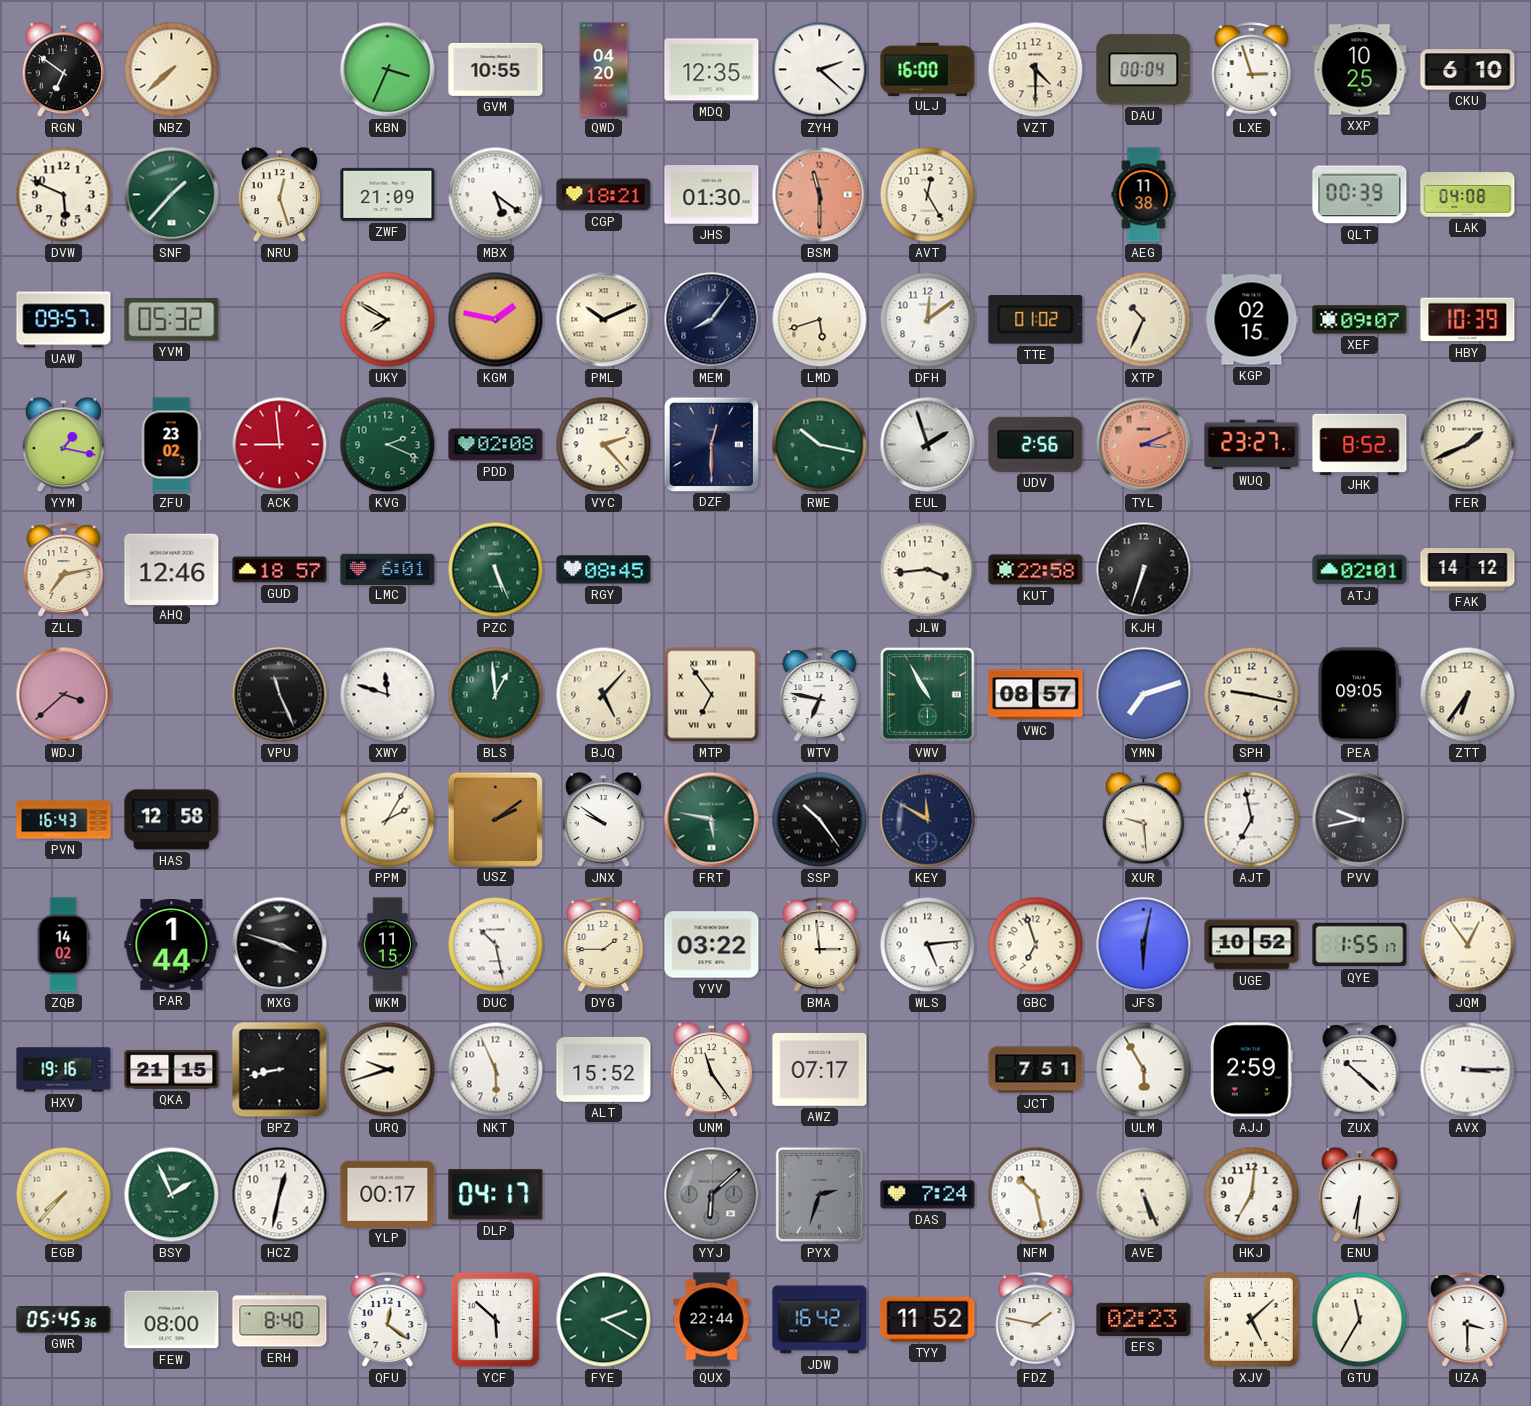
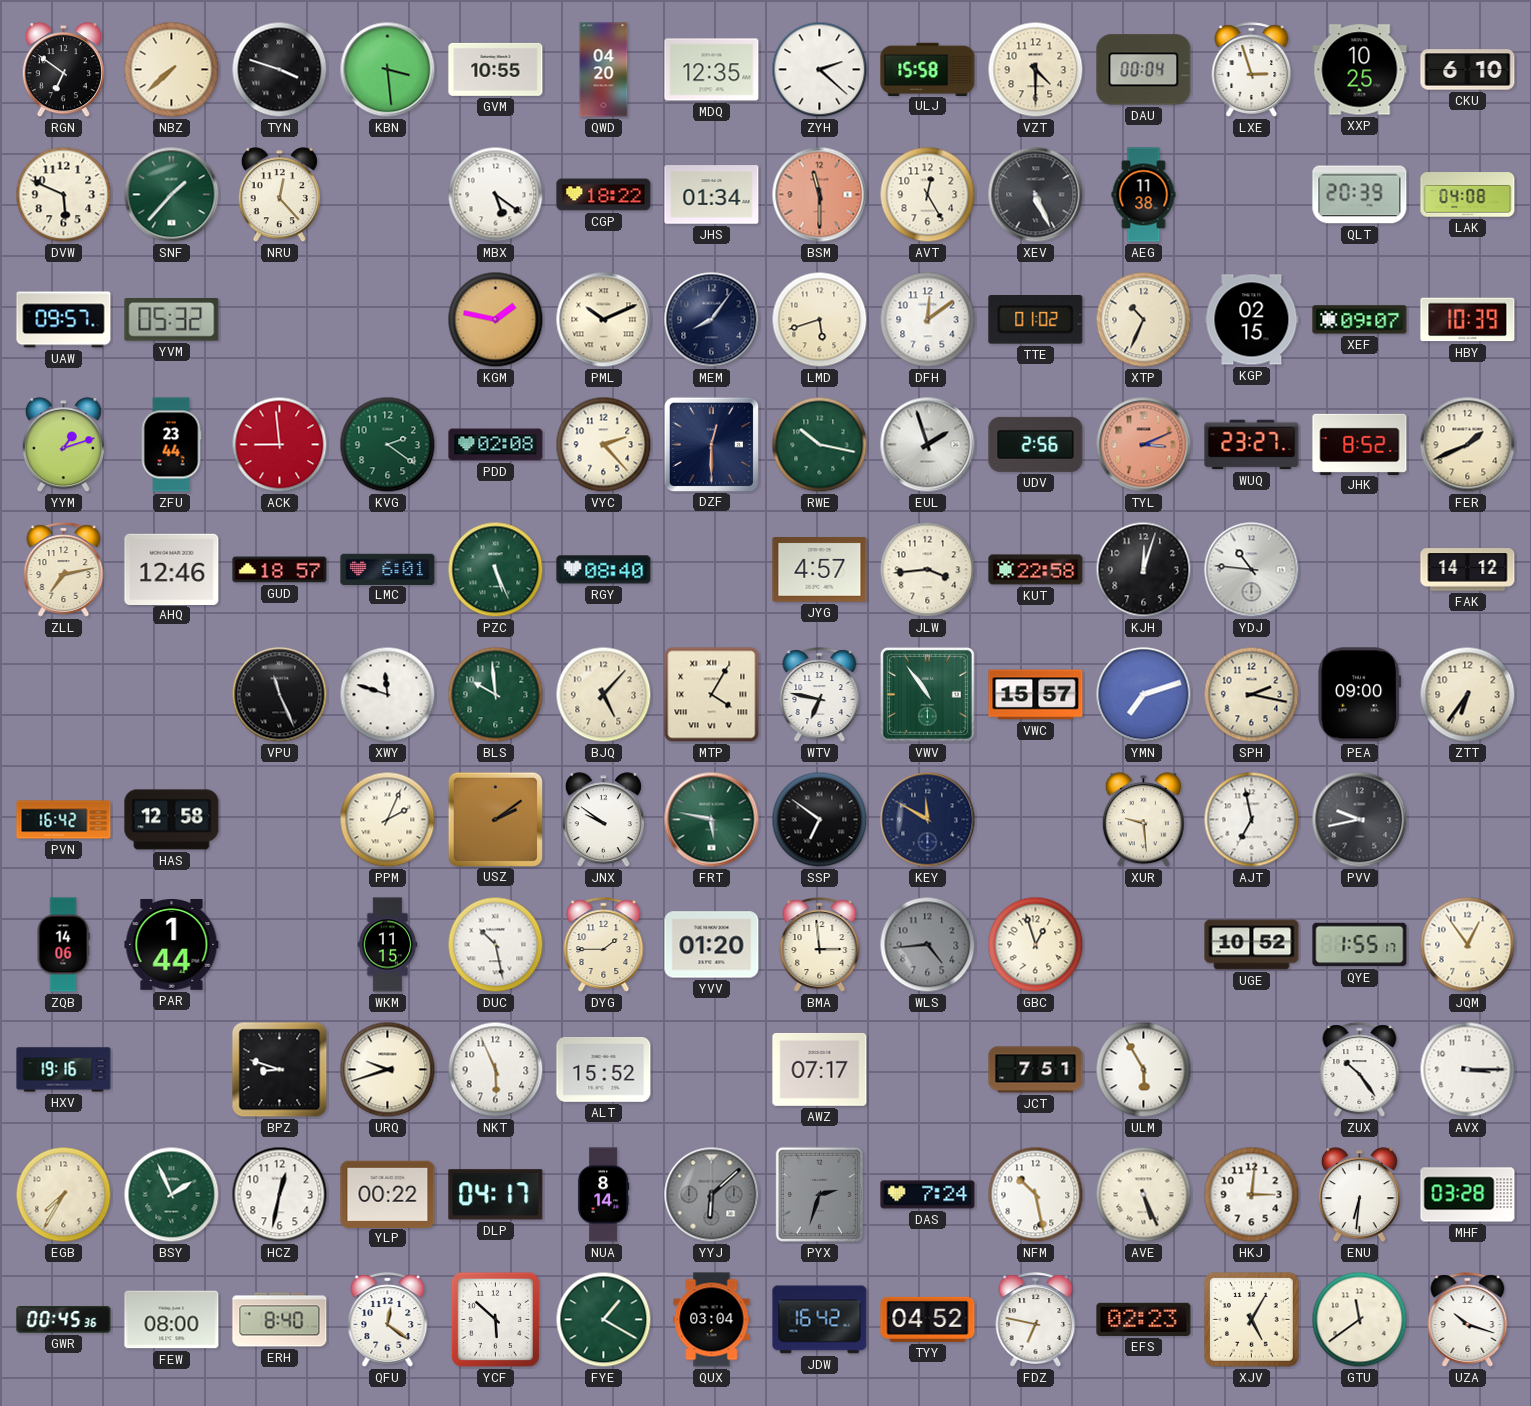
TYN: none -> 3:48
KBN: 3:34 -> 3:29
ULJ: 16:00 -> 15:58
NRU: 12:27 -> 12:23
ZWF: 21:09 -> none
CGP: 18:21 -> 18:22
JHS: 01:30 -> 01:34
XEV: none -> 5:26
QLT: 00:39 -> 20:39
UKY: 7:50 -> none
YYM: 1:17 -> 1:12
ZFU: 23:02 -> 23:44
KVG: 2:19 -> 2:21
RGY: 08:45 -> 08:40
JYG: none -> 4:57
KJH: 6:33 -> 12:03
YDJ: none -> 10:46
ATJ: 02:01 -> none
WDJ: 3:38 -> none
BLS: 12:59 -> 9:59
MTP: 6:54 -> 4:05
VWV: 10:55 -> 10:54
VWC: 08:57 -> 15:57
SPH: 9:17 -> 2:17
PEA: 09:05 -> 09:00
PVN: 16:43 -> 16:42
PPM: 2:05 -> 2:04
SSP: 10:24 -> 6:51
ZQB: 14:02 -> 14:06
MXG: 3:48 -> none
YVV: 03:22 -> 01:20
WLS: 5:14 -> 4:44
WLS dial: white -> grey
GBC: 6:57 -> 12:57
JFS: 6:02 -> none
QKA: 21:15 -> none
BPZ: 8:43 -> 8:48
UNM: 11:24 -> none
AJJ: 2:59 -> none
ZUX: 10:22 -> 10:24
EGB: 7:37 -> 7:35
YLP: 00:17 -> 00:22
NUA: none -> 8:14
HKJ: 7:01 -> 3:01
MHF: none -> 03:28
GWR: 05:45 -> 00:45
FYE: 2:20 -> 1:20
QUX: 22:44 -> 03:04
TYY: 11:52 -> 04:52
FDZ: 1:47 -> 6:47
XJV: 5:08 -> 5:05
GTU: 11:35 -> 11:39
UZA: 3:30 -> 10:18
